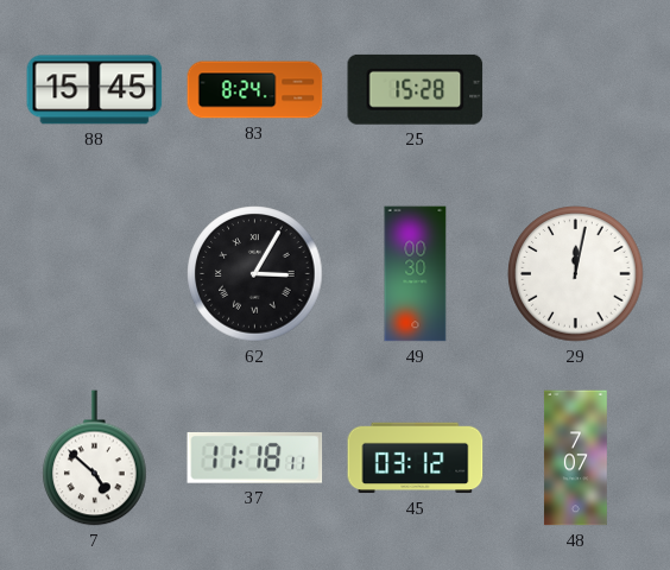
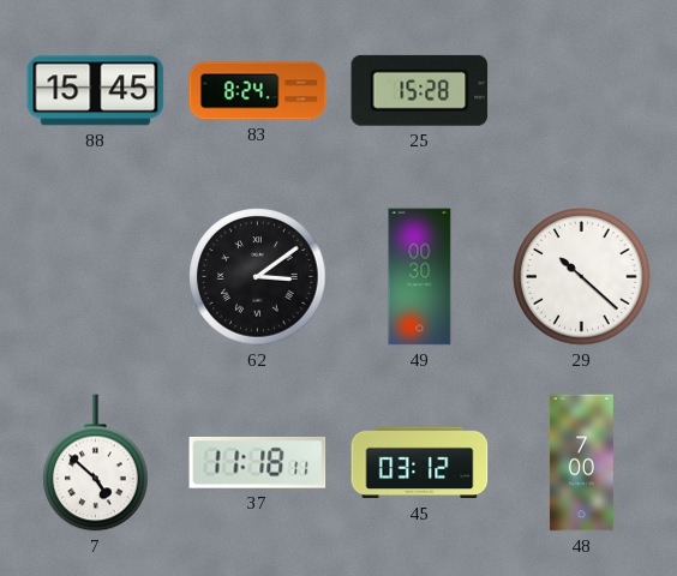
62: 3:05 -> 3:09
29: 12:02 -> 10:22
48: 7:07 -> 7:00
